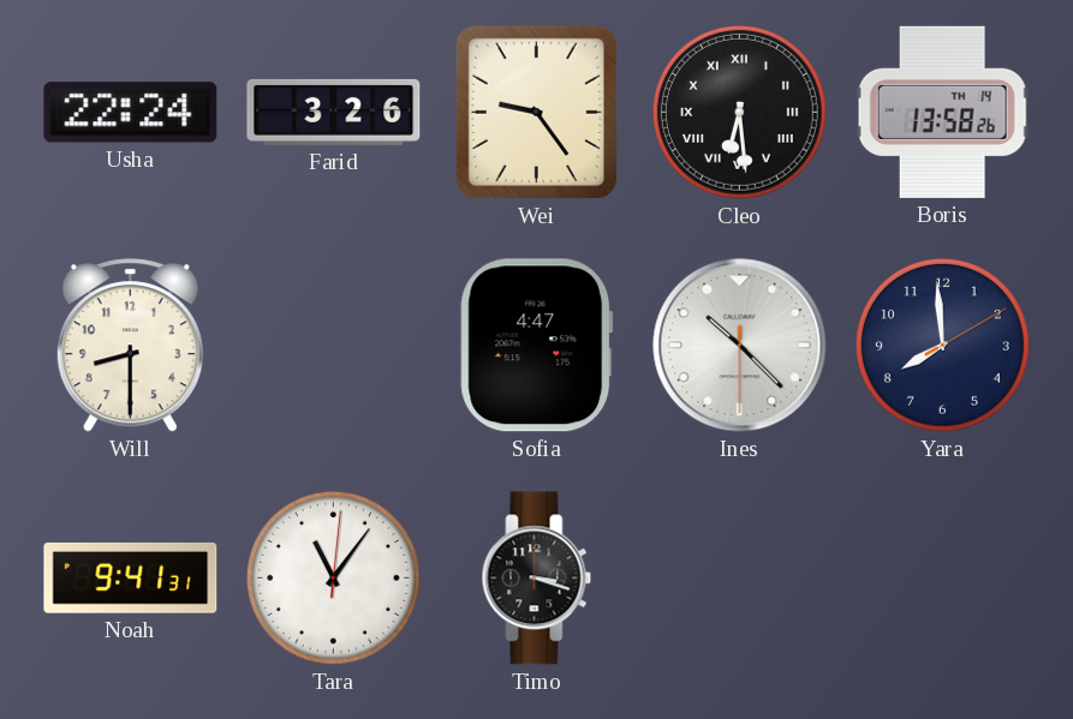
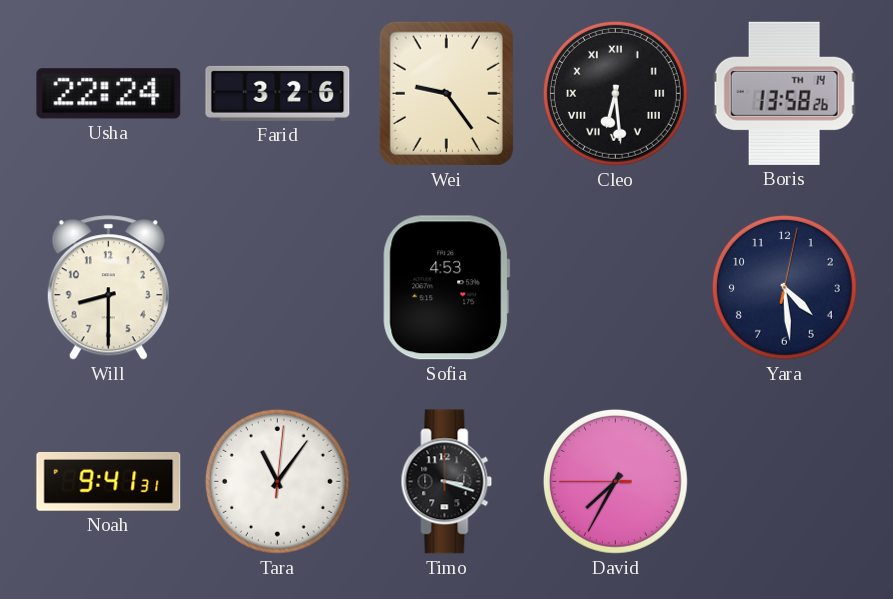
Sofia: 4:47 -> 4:53
Ines: 10:22 -> none
Yara: 7:59 -> 4:29
David: none -> 7:34
